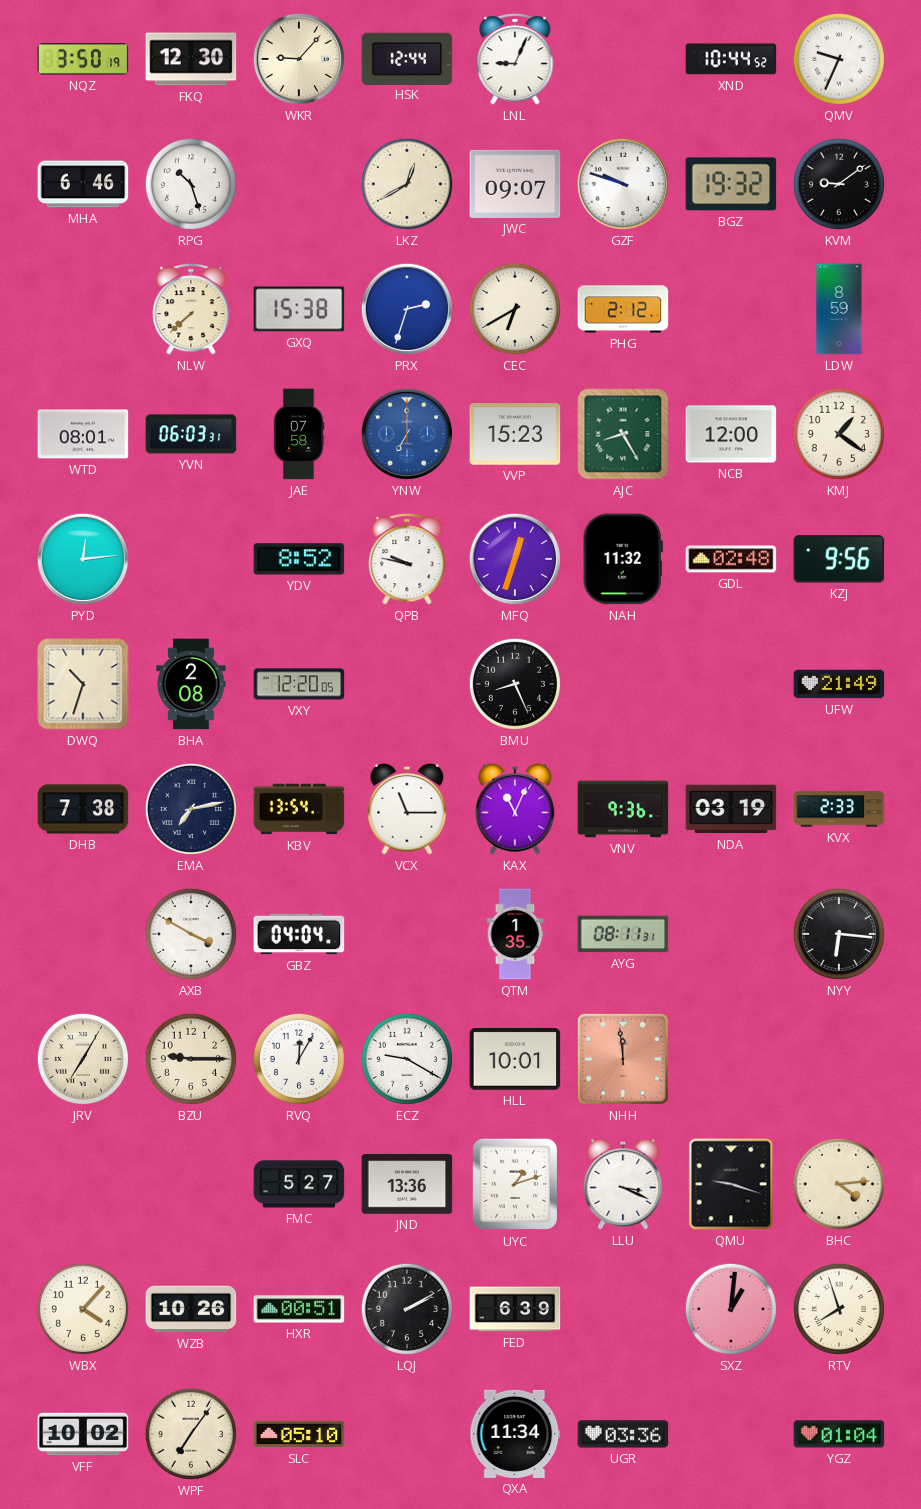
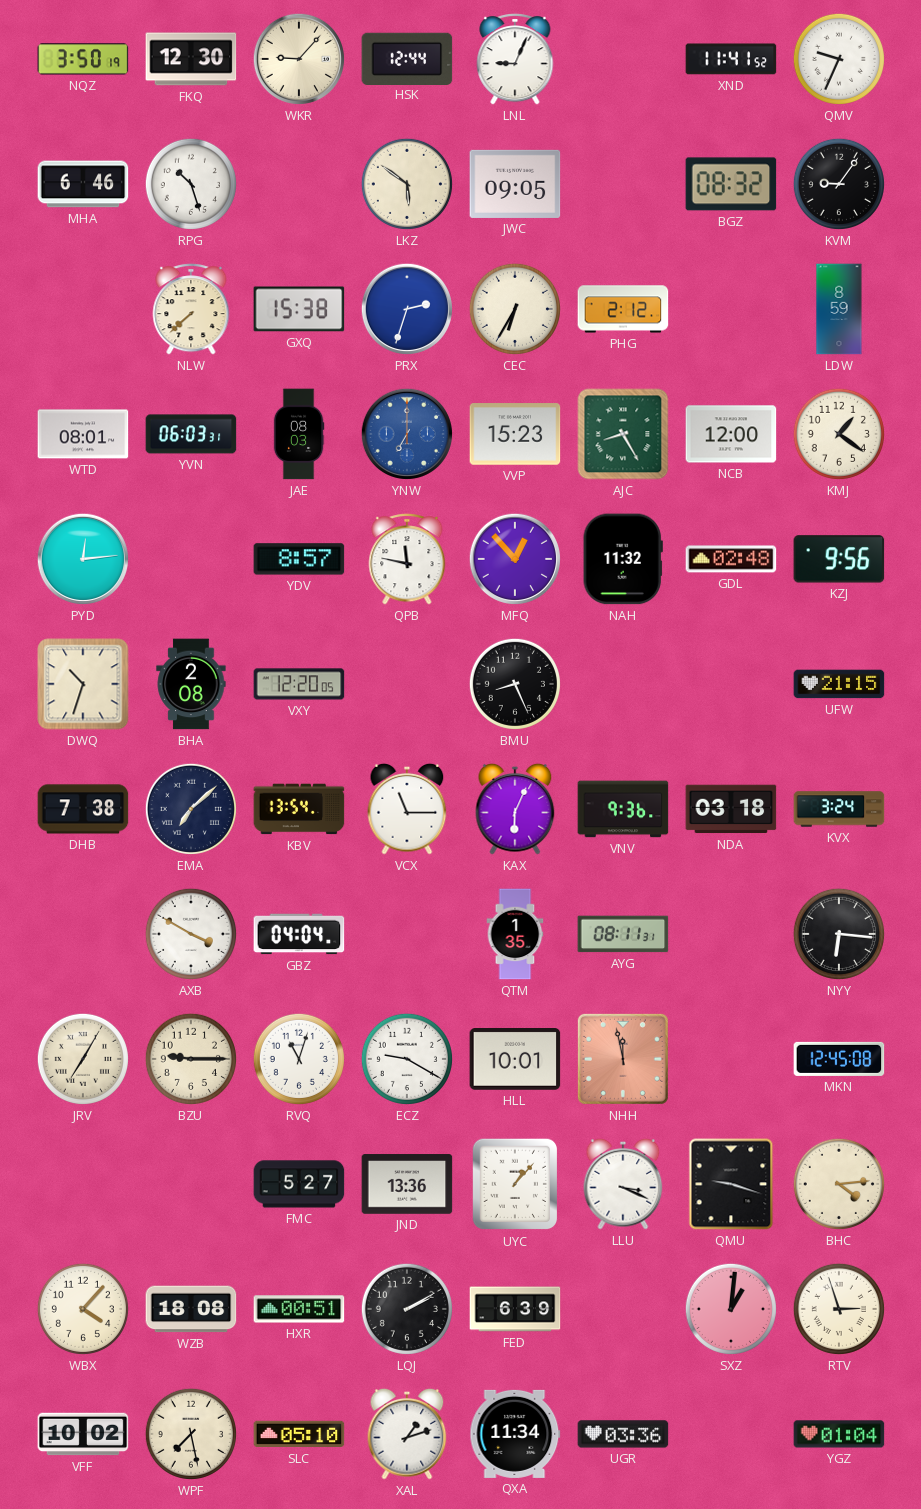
XND: 10:44 -> 11:41
LKZ: 12:40 -> 5:51
JWC: 09:07 -> 09:05
GZF: 9:48 -> none
BGZ: 19:32 -> 08:32
KVM: 9:09 -> 9:06
CEC: 6:40 -> 6:35
JAE: 07:58 -> 08:03
YDV: 8:52 -> 8:57
QPB: 9:47 -> 11:47
MFQ: 12:33 -> 12:53
UFW: 21:49 -> 21:15
EMA: 7:13 -> 7:08
KAX: 11:04 -> 6:04
NDA: 03:19 -> 03:18
KVX: 2:33 -> 3:24
RVQ: 12:05 -> 11:03
NHH: 11:59 -> 11:58
MKN: none -> 12:45
UYC: 1:12 -> 1:07
WZB: 10:26 -> 18:08
RTV: 7:57 -> 2:57
WPF: 7:06 -> 7:28
XAL: none -> 1:12
